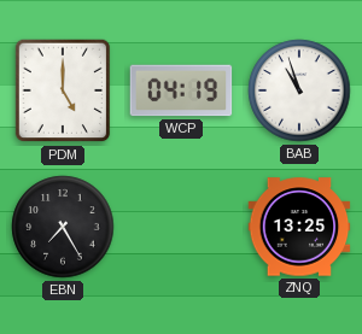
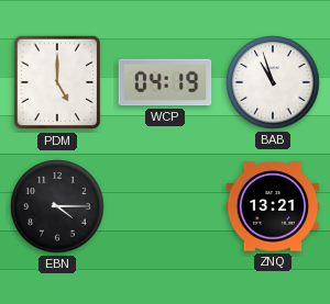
EBN: 7:25 -> 4:15
ZNQ: 13:25 -> 13:21
